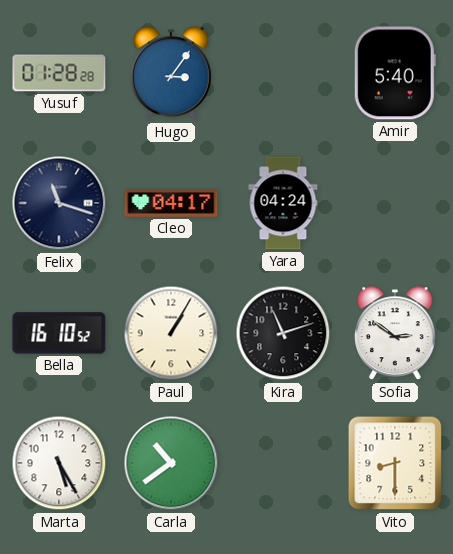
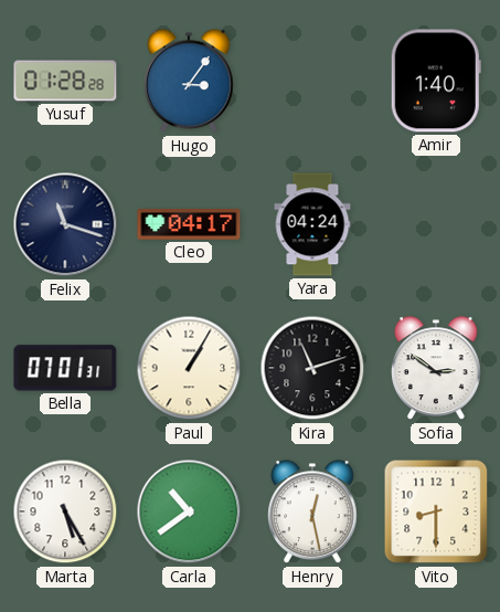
Amir: 5:40 -> 1:40
Bella: 16:10 -> 07:01
Henry: none -> 12:28
